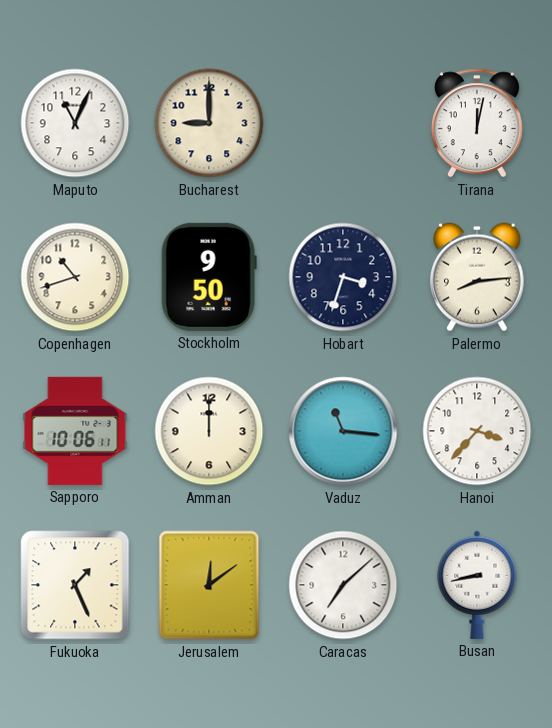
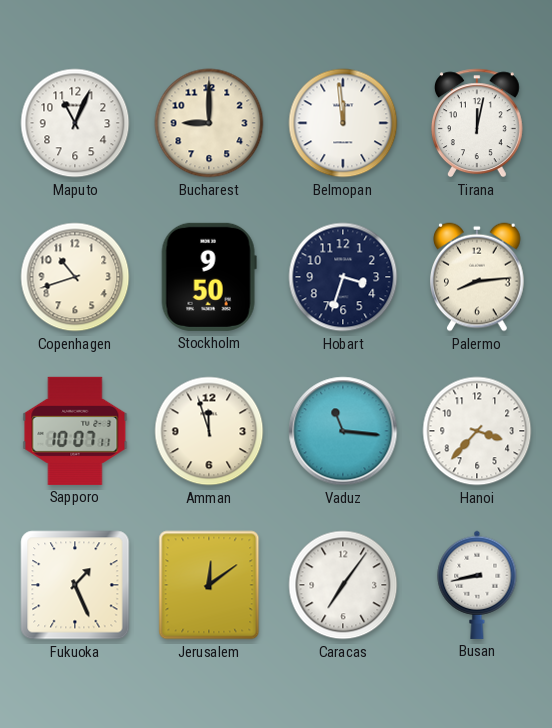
Belmopan: none -> 11:59
Sapporo: 10:06 -> 10:07
Amman: 12:00 -> 11:57
Caracas: 7:08 -> 7:06
